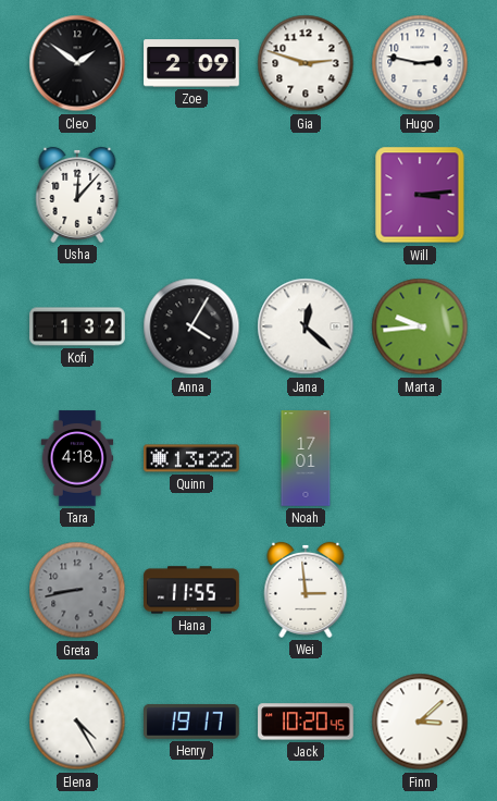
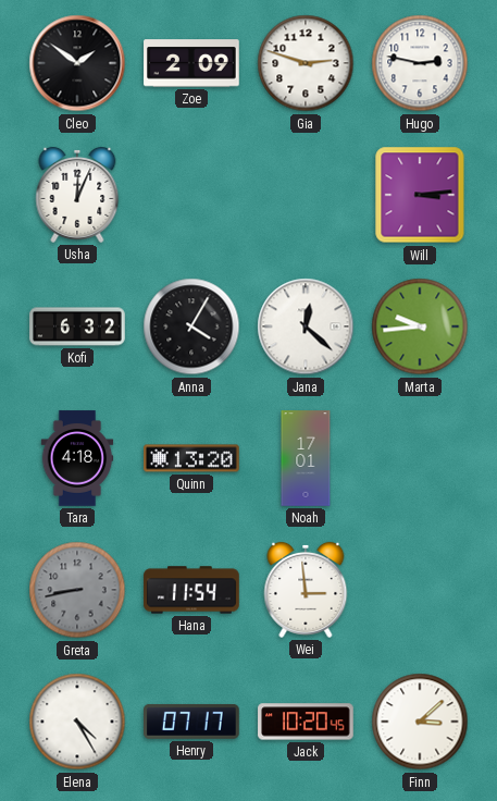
Usha: 12:07 -> 12:04
Kofi: 1:32 -> 6:32
Quinn: 13:22 -> 13:20
Hana: 11:55 -> 11:54
Henry: 19:17 -> 07:17
